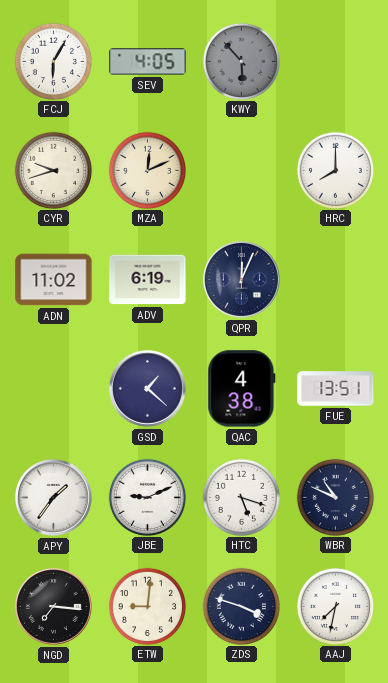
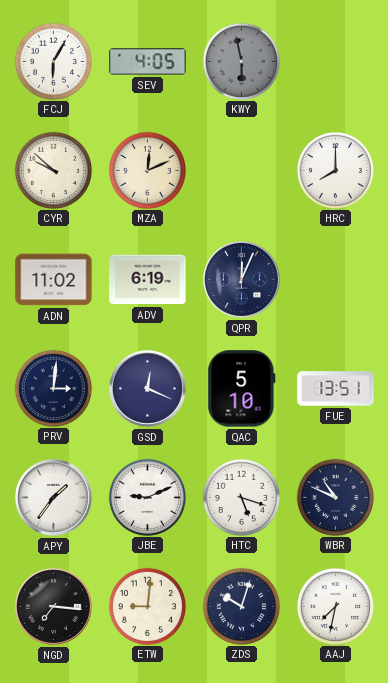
KWY: 5:53 -> 5:58
CYR: 9:42 -> 9:52
PRV: none -> 3:01
GSD: 1:22 -> 12:19
QAC: 4:38 -> 5:10
ZDS: 3:48 -> 10:03
